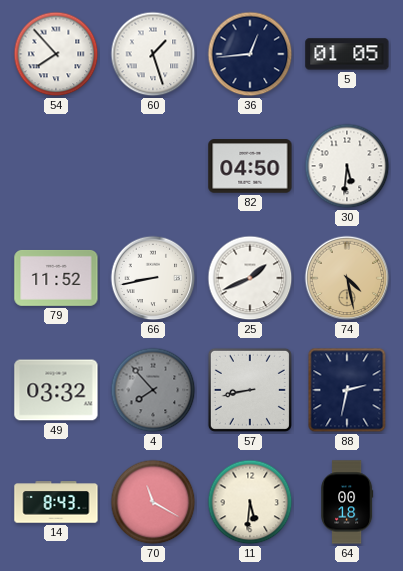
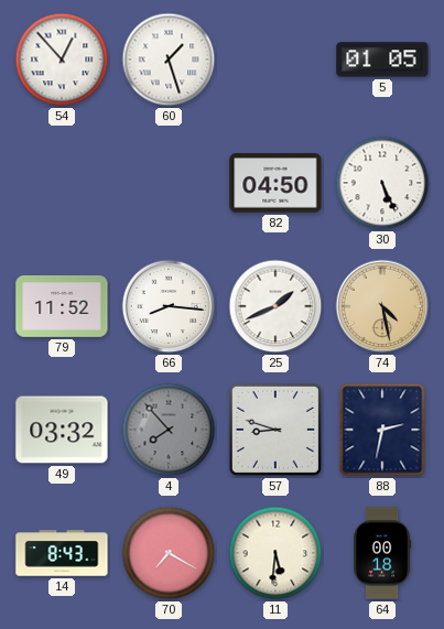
54: 7:53 -> 12:53
36: 12:44 -> none
30: 5:31 -> 5:26
66: 8:43 -> 8:16
57: 8:43 -> 8:48
70: 11:20 -> 7:20
